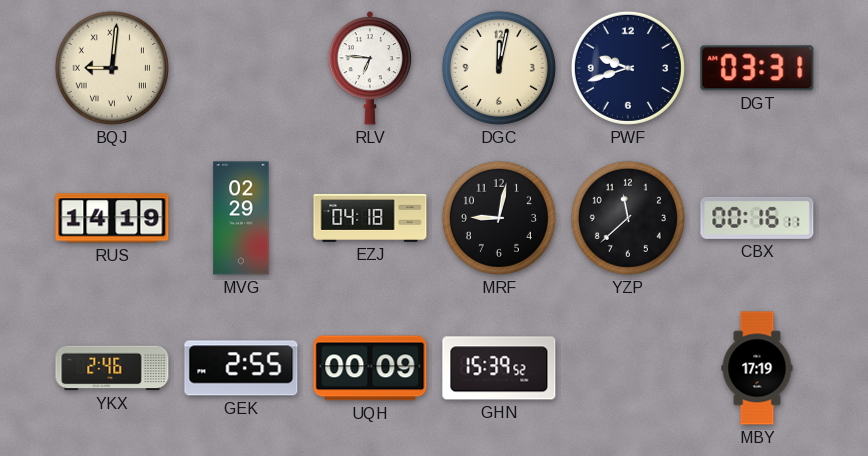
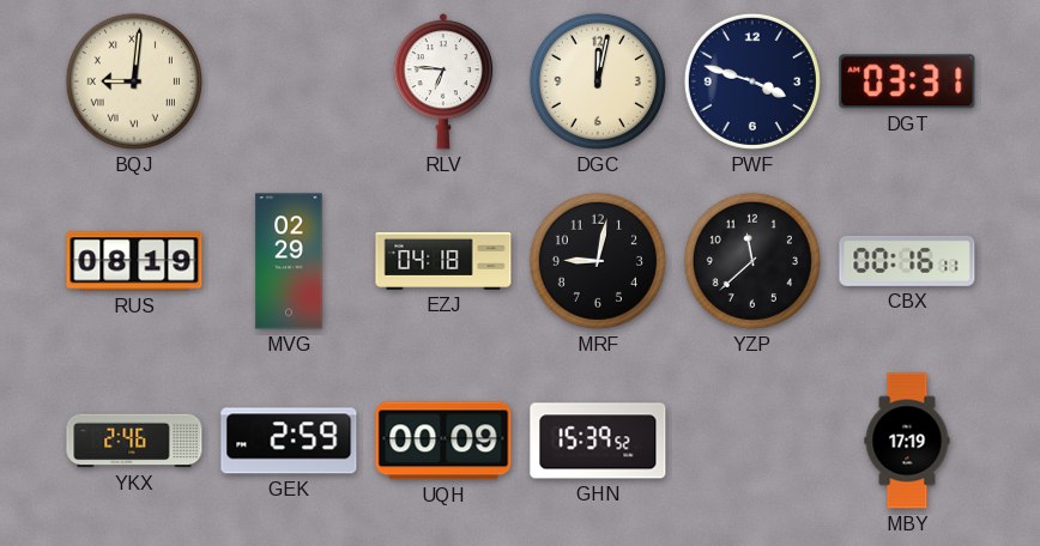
PWF: 9:42 -> 3:48
RUS: 14:19 -> 08:19
GEK: 2:55 -> 2:59
